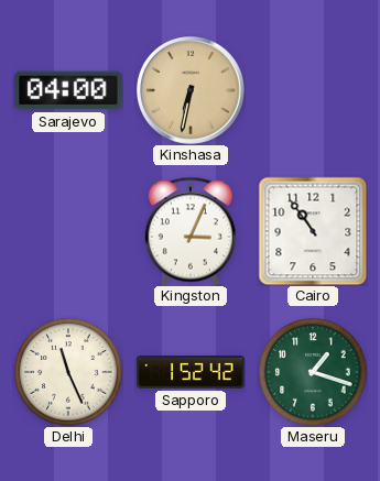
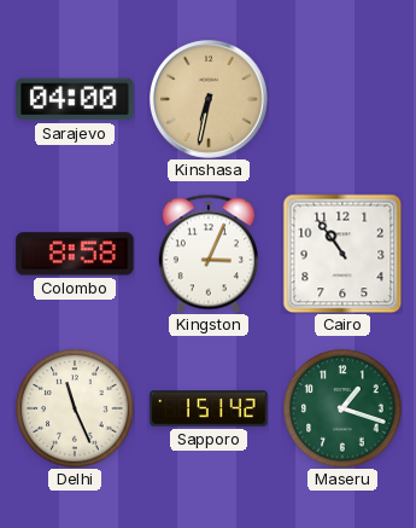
Colombo: none -> 8:58
Sapporo: 1:52 -> 1:51
